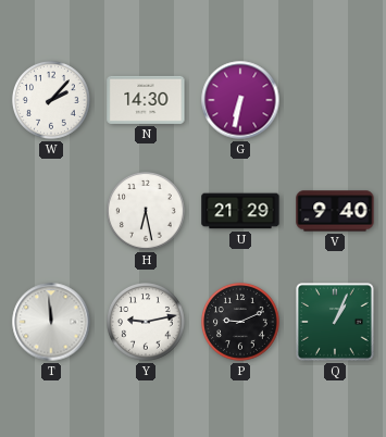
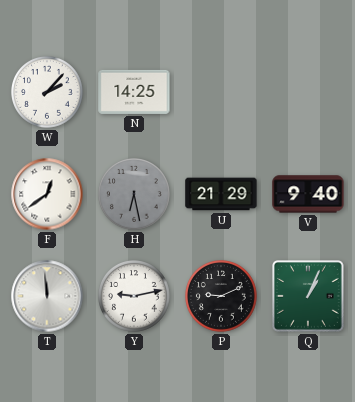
N: 14:30 -> 14:25
G: 6:32 -> none
F: none -> 12:39
H dial: white -> grey
